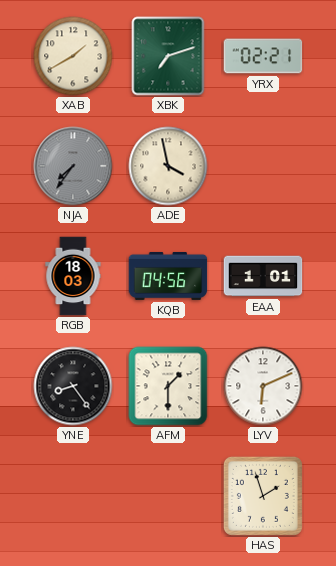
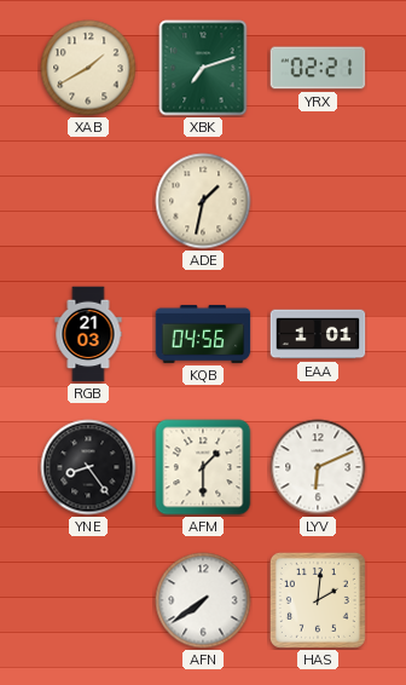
NJA: 7:36 -> none
ADE: 3:58 -> 1:32
RGB: 18:03 -> 21:03
AFN: none -> 7:39
HAS: 1:57 -> 2:01
